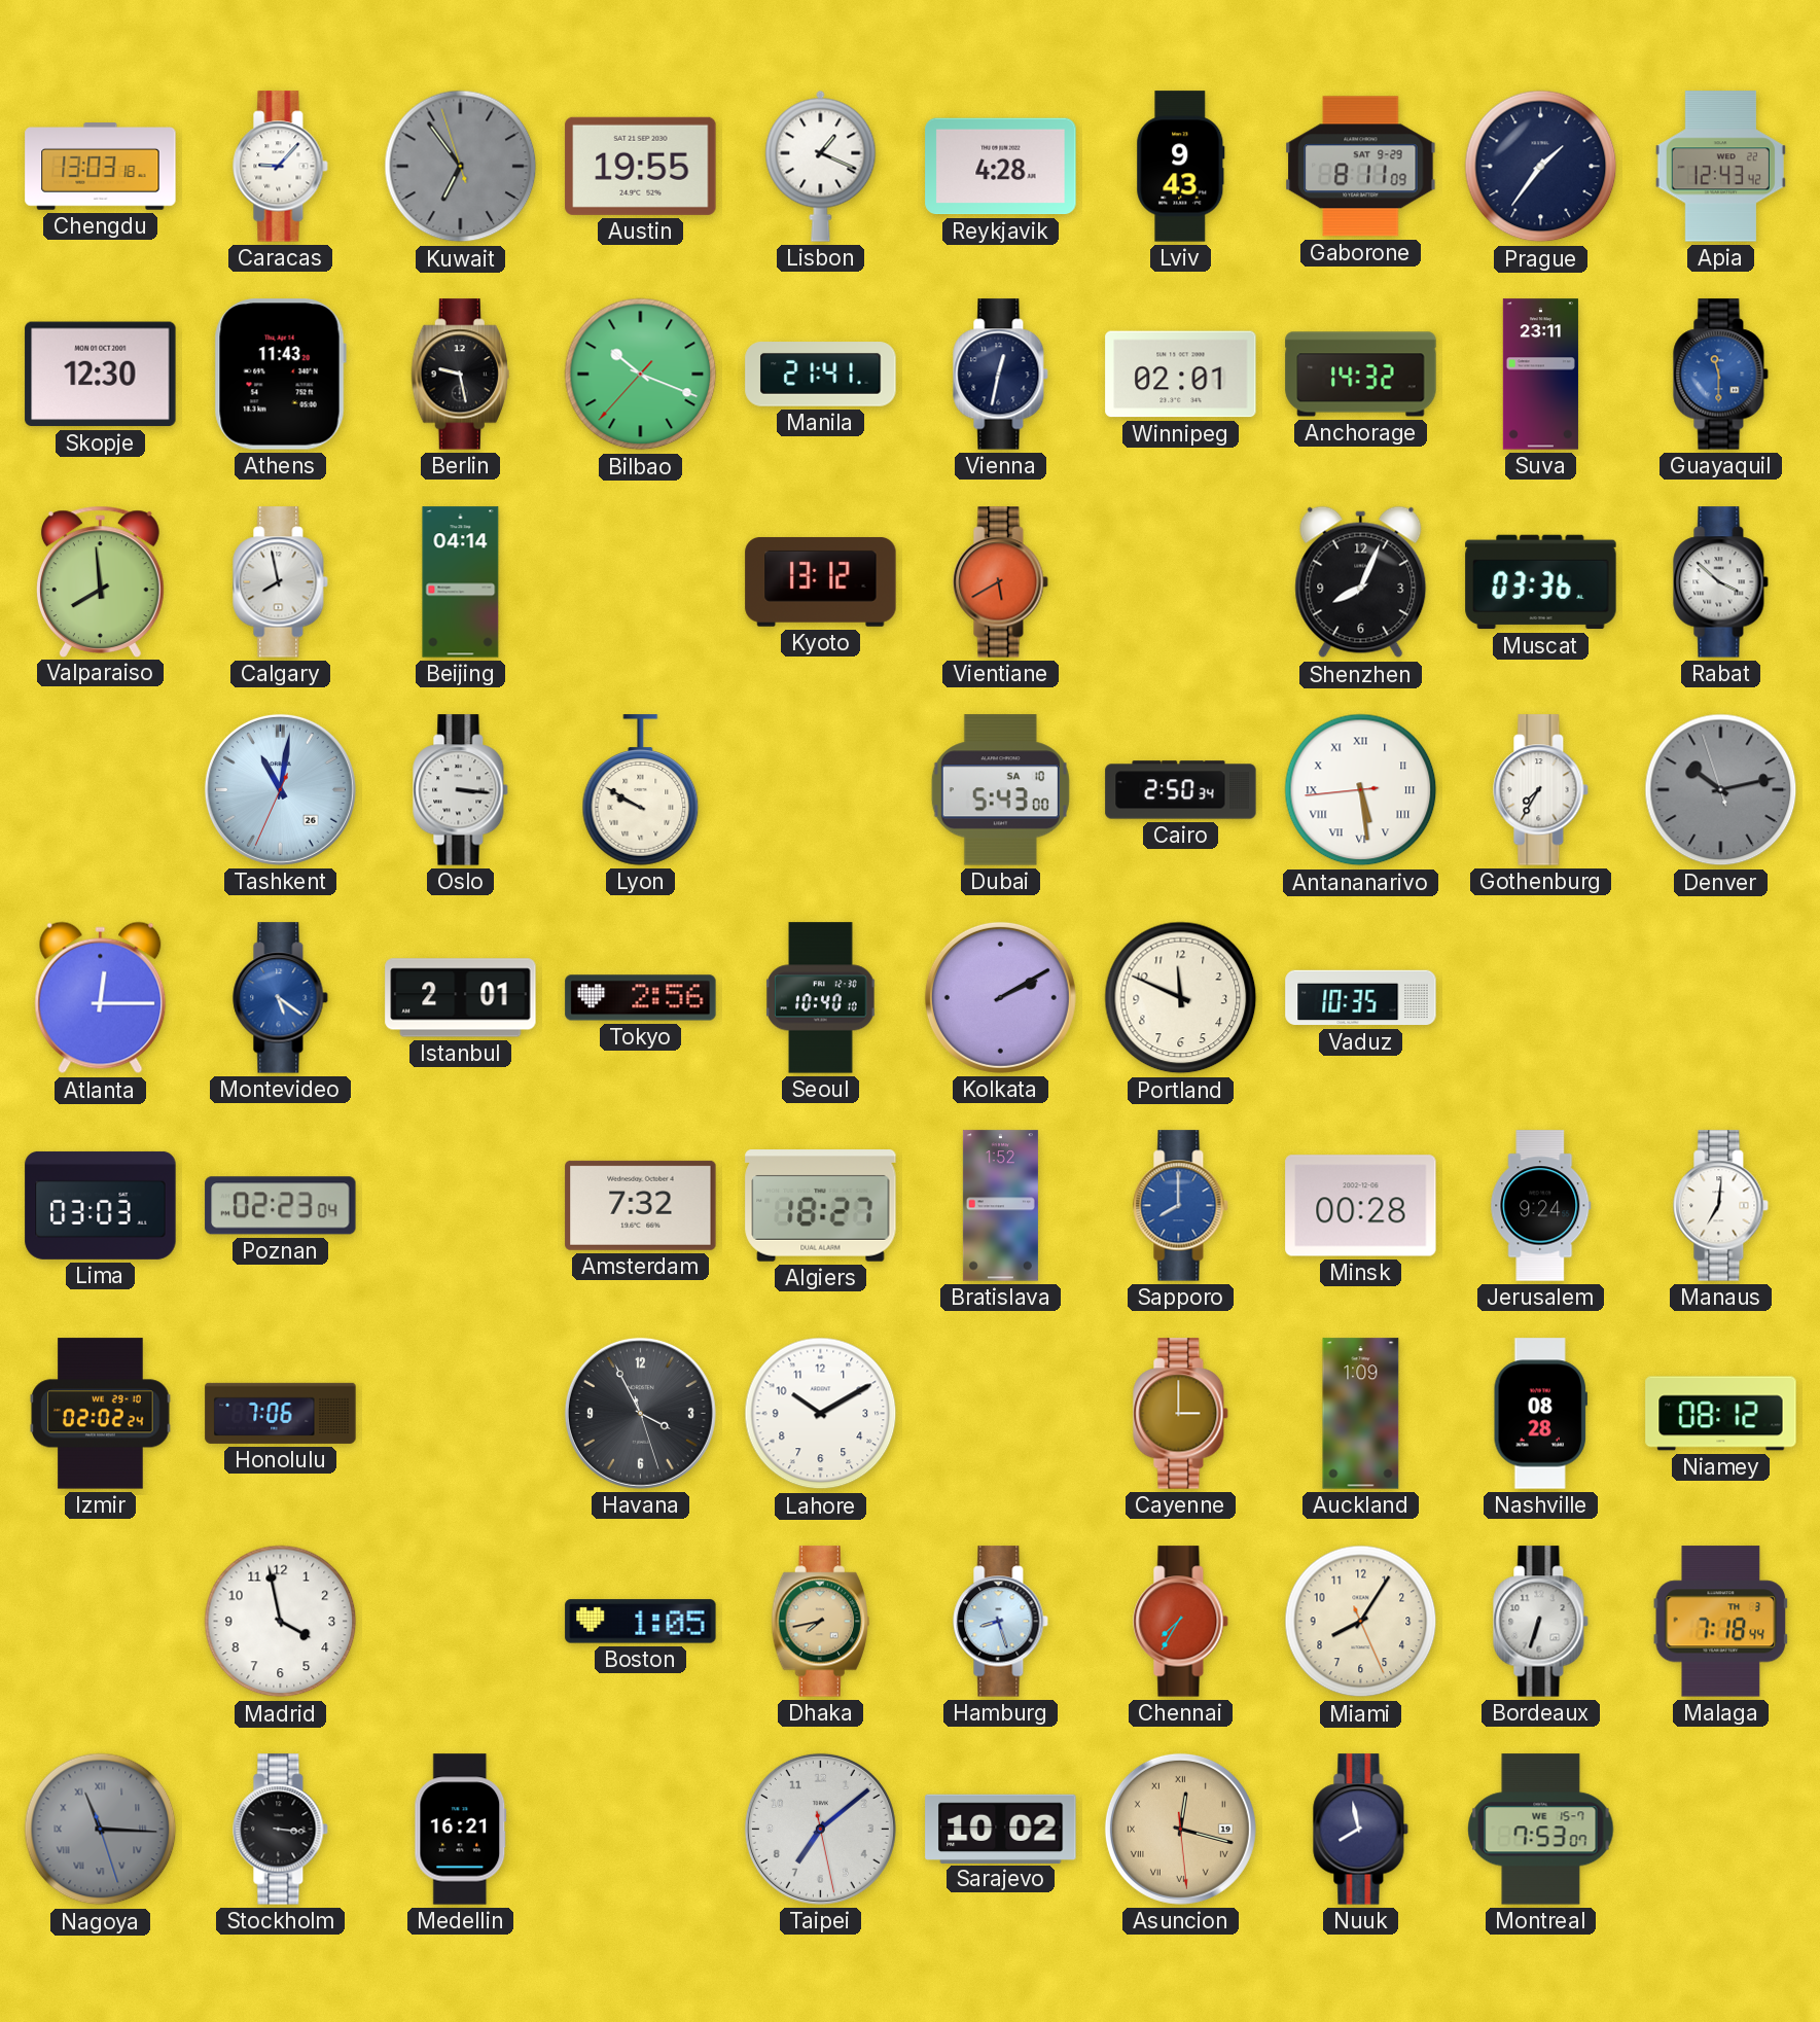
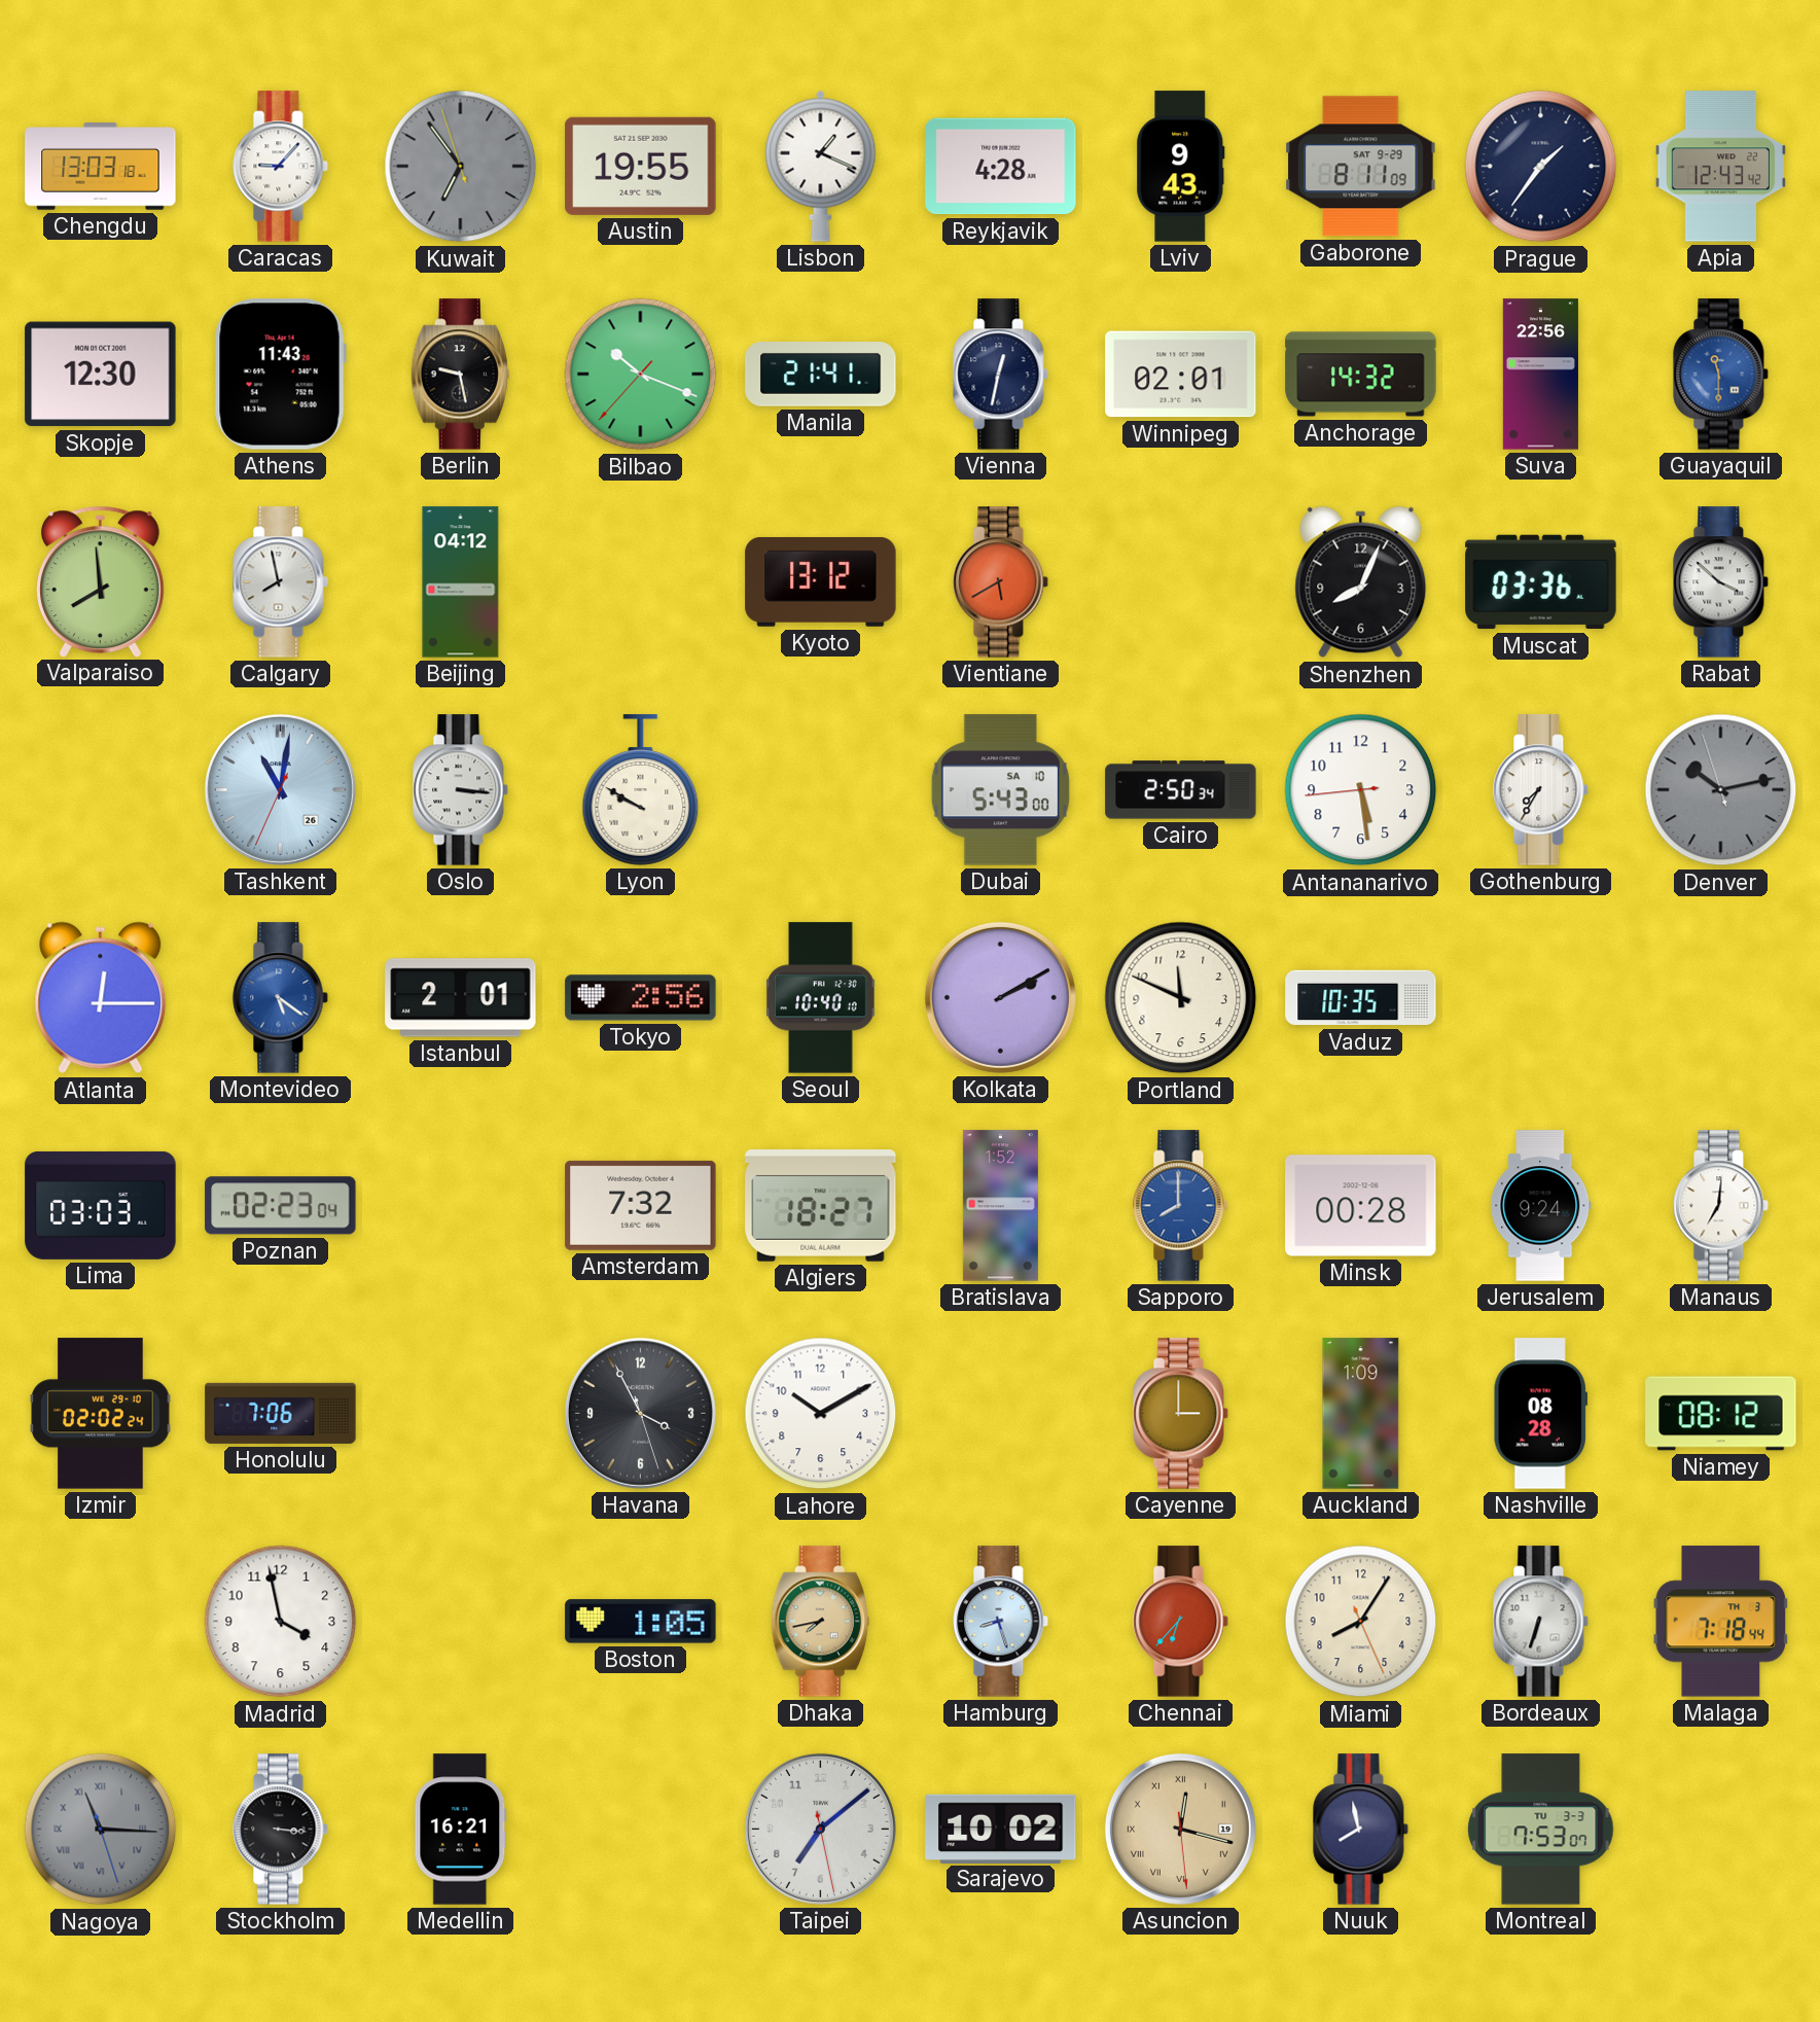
Suva: 23:11 -> 22:56
Beijing: 04:14 -> 04:12
Antananarivo numerals: Roman -> Arabic
Chennai: 7:35 -> 6:37
Montreal date: WE 15-7 -> TU 3-3
